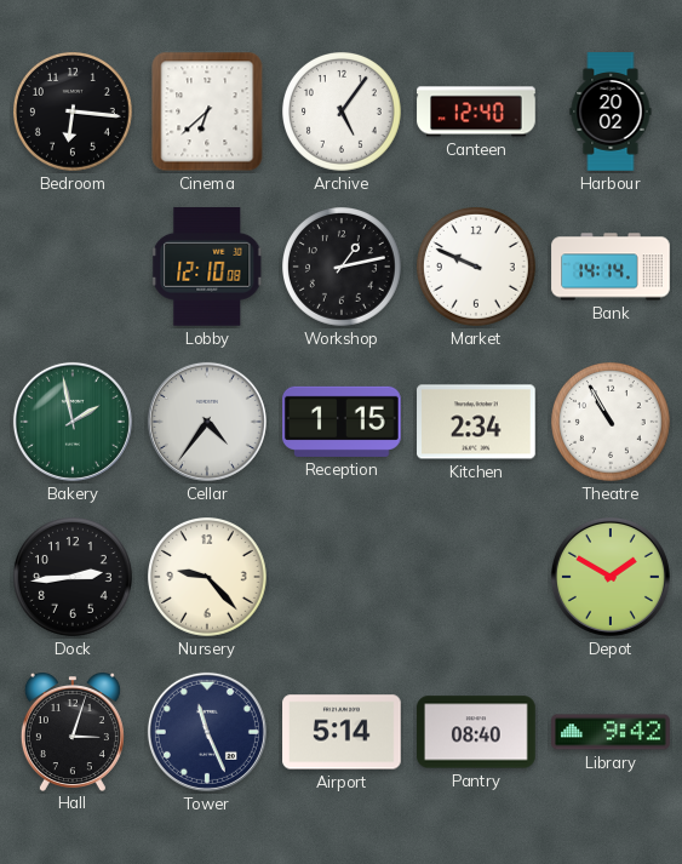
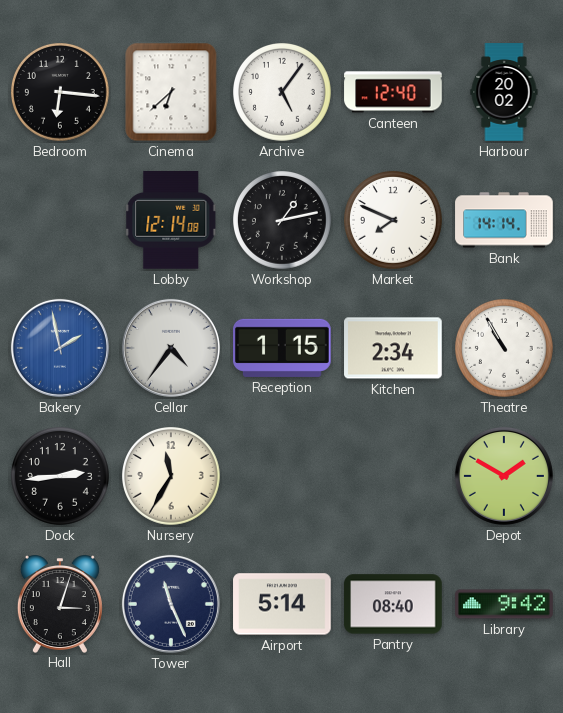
Lobby: 12:10 -> 12:14
Market: 9:49 -> 7:49
Bakery dial: green -> blue
Nursery: 9:23 -> 11:35
